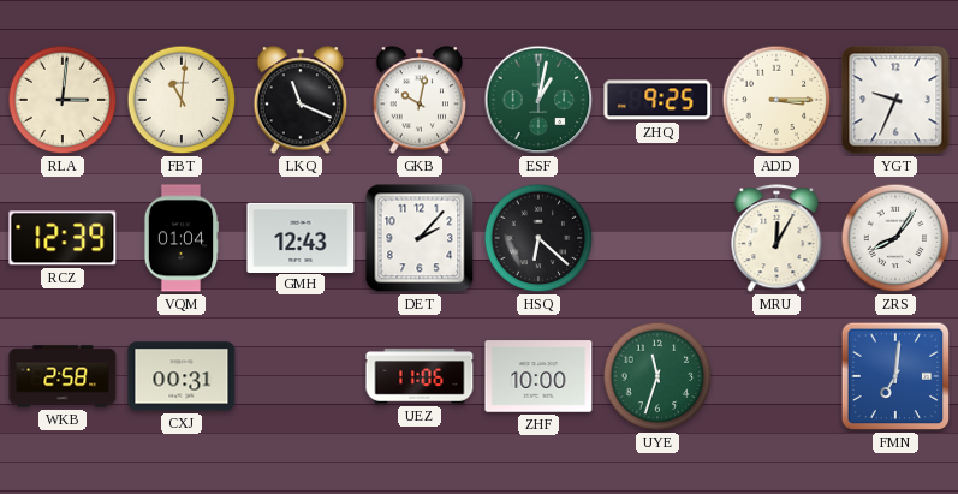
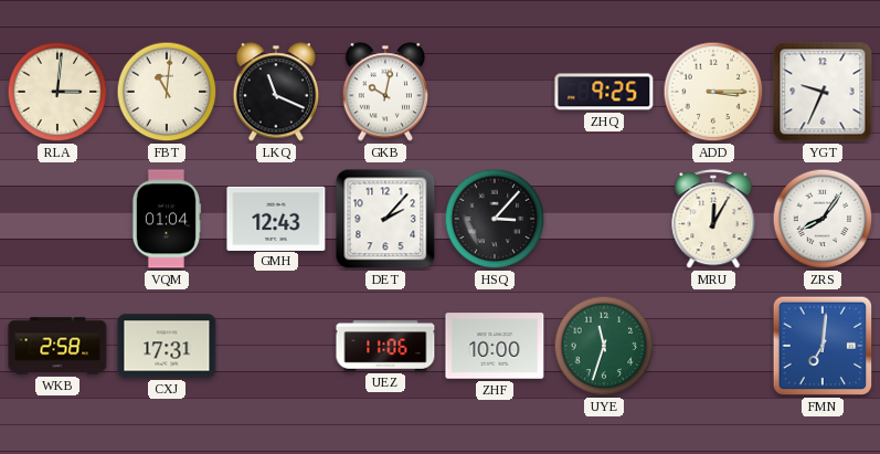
ESF: 1:02 -> none
RCZ: 12:39 -> none
HSQ: 6:22 -> 3:07
CXJ: 00:31 -> 17:31
